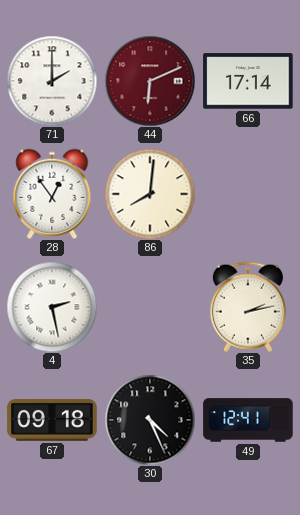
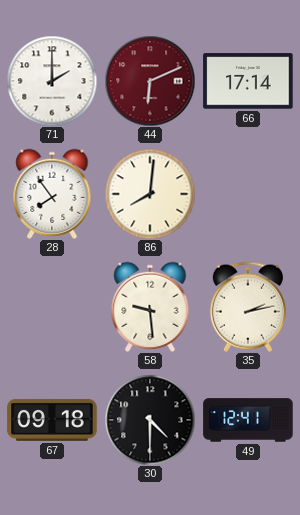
28: 12:54 -> 7:54
4: 2:28 -> none
58: none -> 9:29
30: 4:26 -> 4:30
